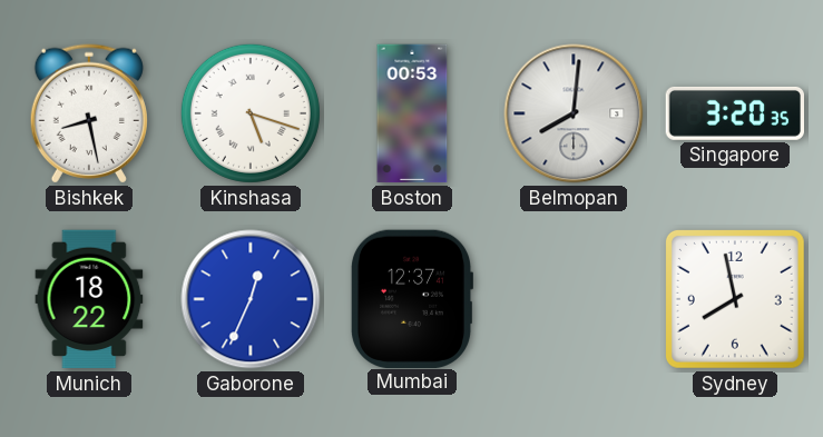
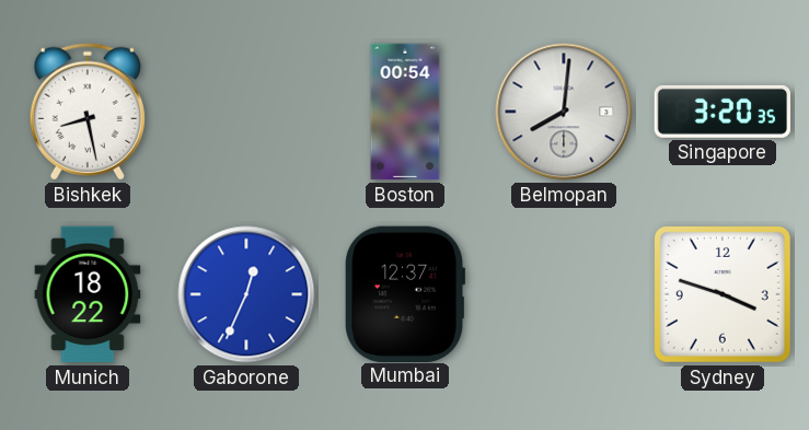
Kinshasa: 5:18 -> none
Boston: 00:53 -> 00:54
Sydney: 7:58 -> 3:48
